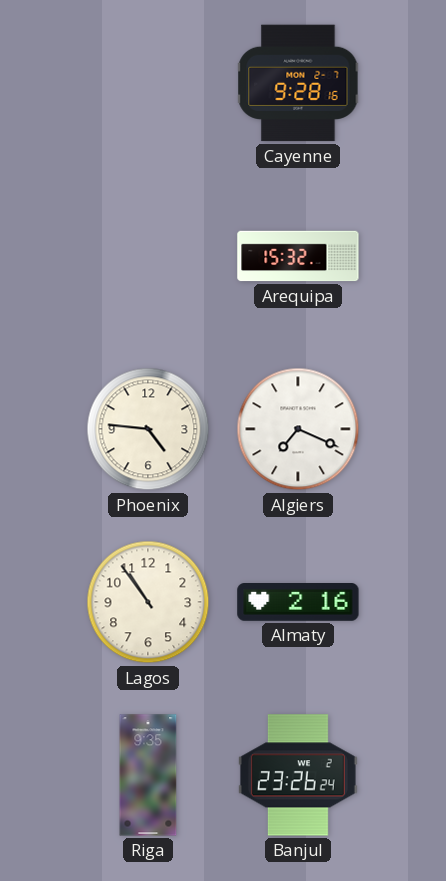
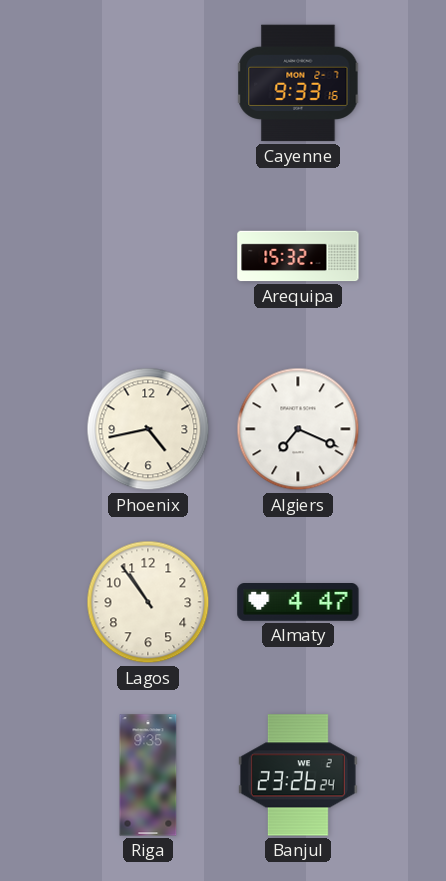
Cayenne: 9:28 -> 9:33
Phoenix: 4:46 -> 4:43
Almaty: 2:16 -> 4:47
